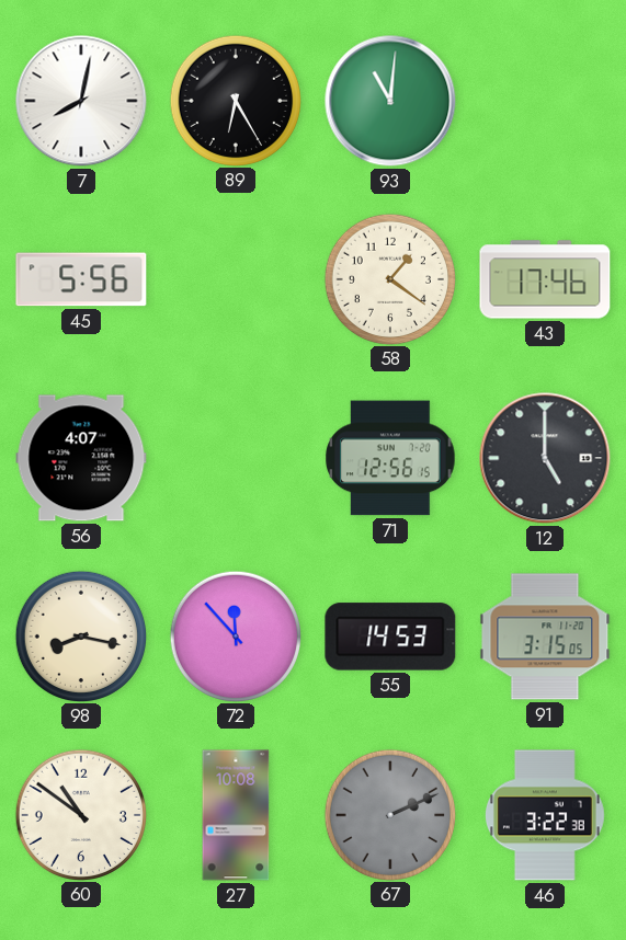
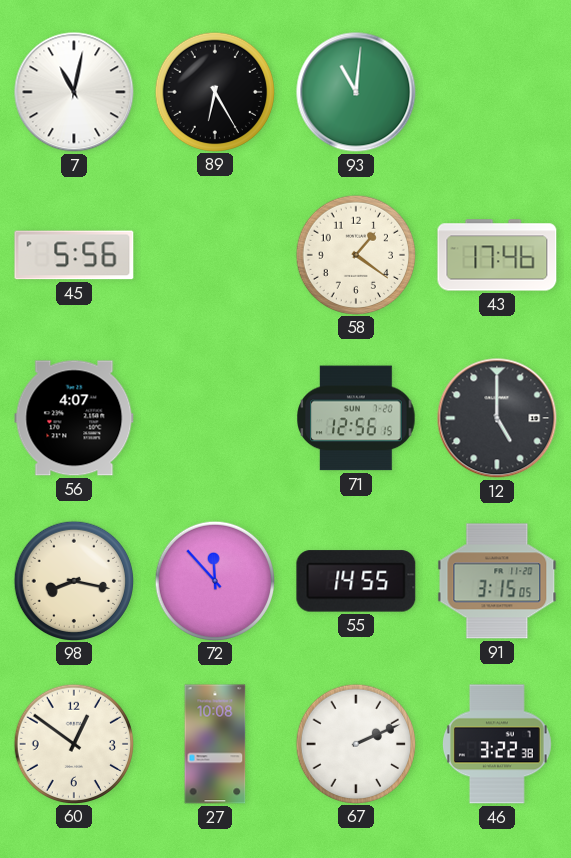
7: 8:02 -> 11:02
55: 14:53 -> 14:55
60: 10:51 -> 12:51
67 dial: grey -> white
